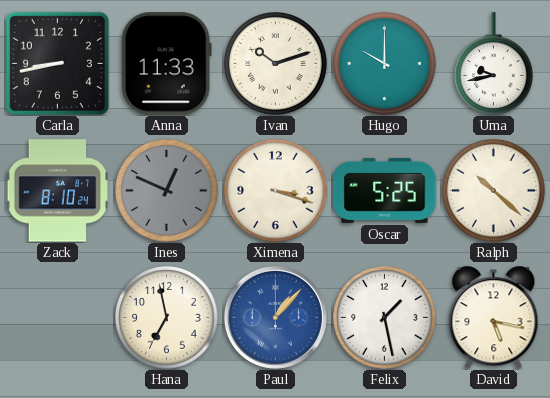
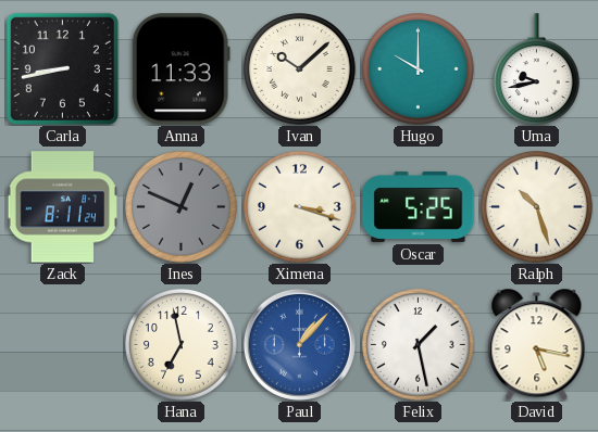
Ivan: 10:12 -> 10:08
Zack: 8:10 -> 8:11
Ralph: 10:22 -> 10:27
